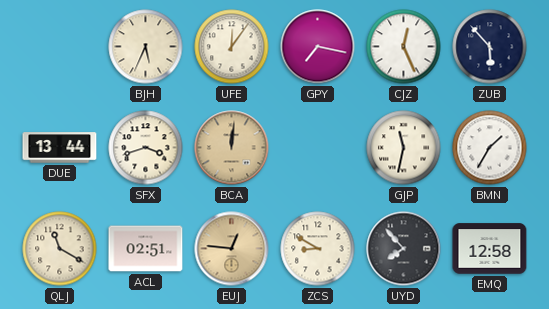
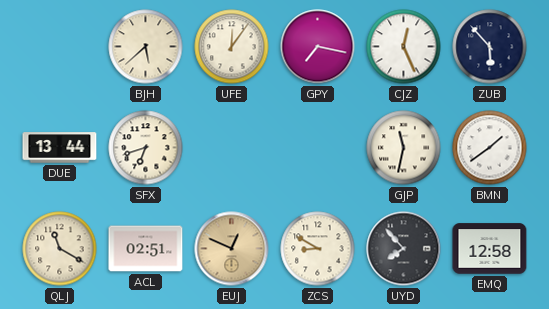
BJH: 5:34 -> 5:38
SFX: 3:42 -> 6:42
BCA: 12:01 -> none
BMN: 1:35 -> 1:39
EUJ: 12:46 -> 12:49
